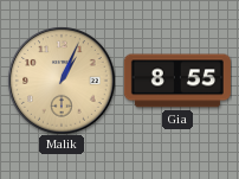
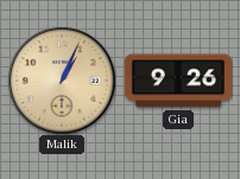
Gia: 8:55 -> 9:26
